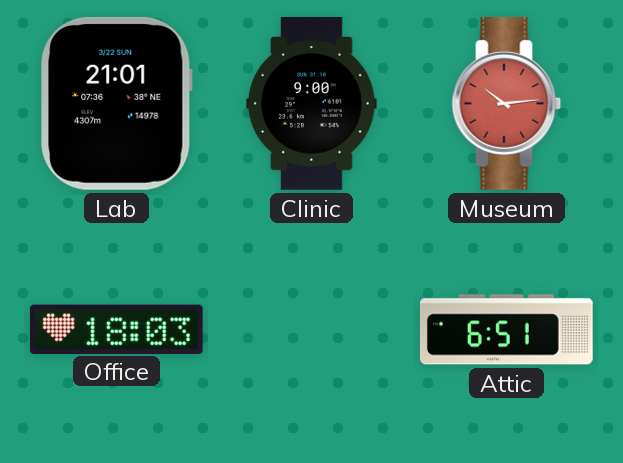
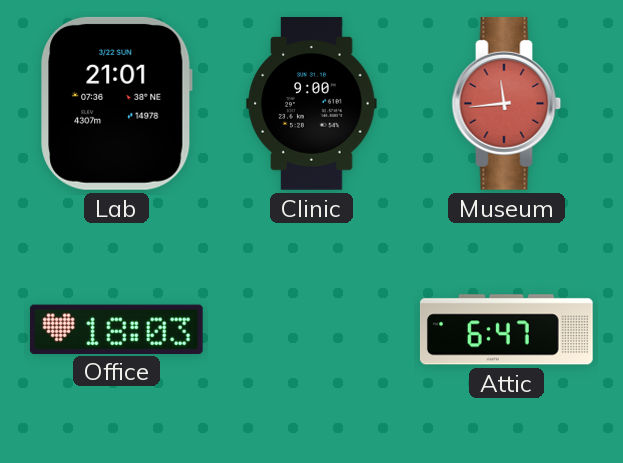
Museum: 10:14 -> 11:44
Attic: 6:51 -> 6:47
